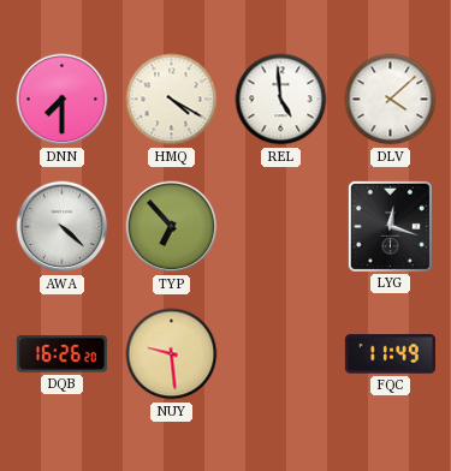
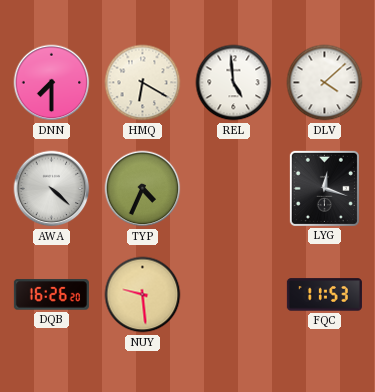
HMQ: 4:20 -> 6:20
TYP: 6:53 -> 4:34
FQC: 11:49 -> 11:53
